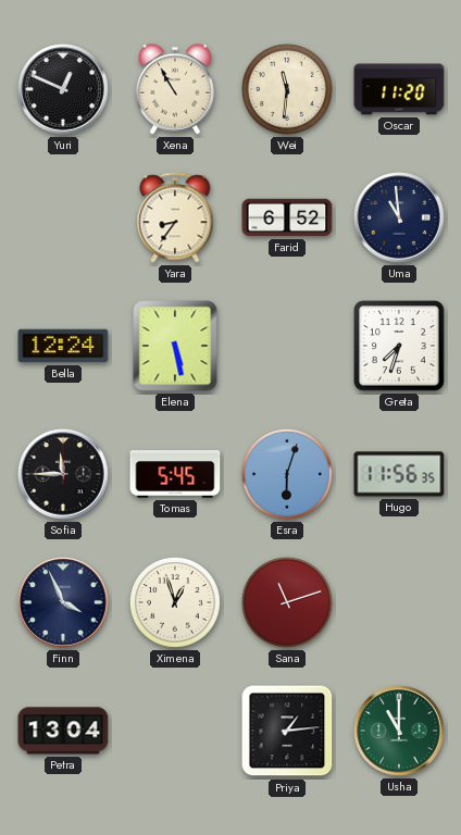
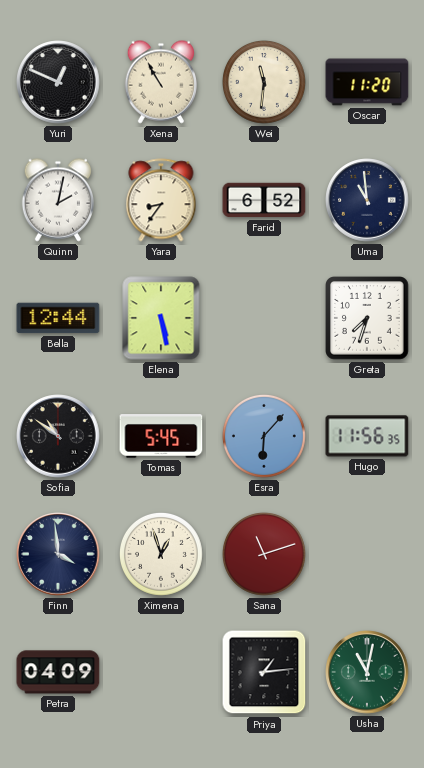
Quinn: none -> 2:02
Bella: 12:24 -> 12:44
Sofia: 11:45 -> 10:51
Esra: 6:03 -> 6:07
Finn: 3:56 -> 3:59
Petra: 13:04 -> 04:09
Usha: 11:00 -> 11:02
